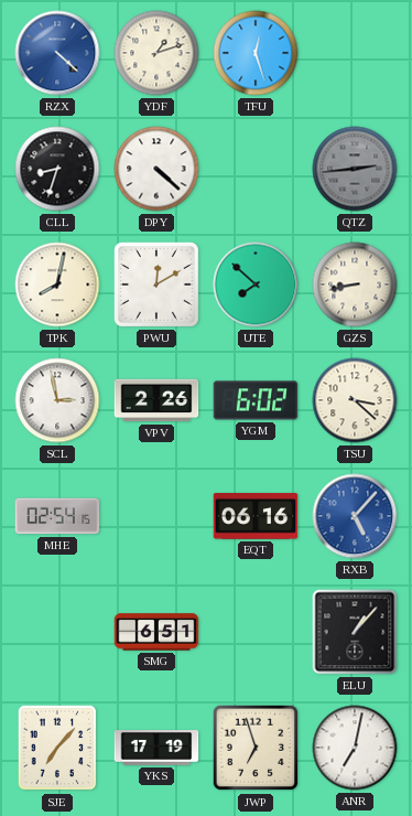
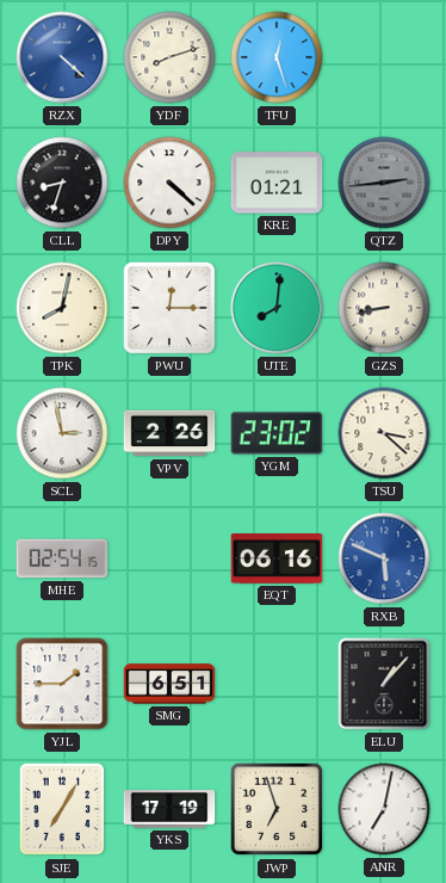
YDF: 1:12 -> 8:12
KRE: none -> 01:21
PWU: 12:10 -> 12:15
UTE: 7:52 -> 8:01
YGM: 6:02 -> 23:02
RXB: 5:07 -> 5:49
YJL: none -> 1:45
SJE: 7:07 -> 7:05
